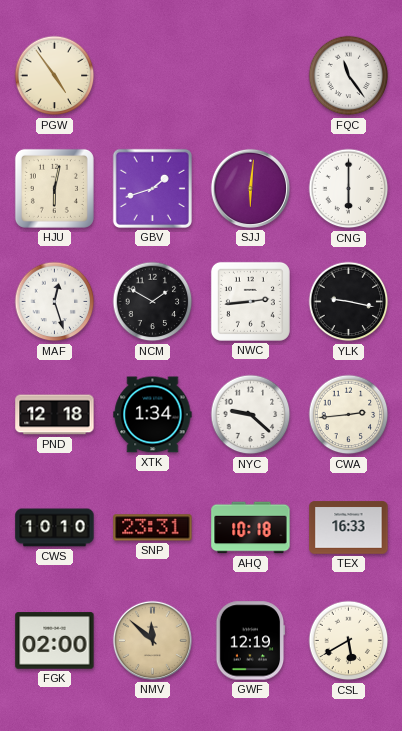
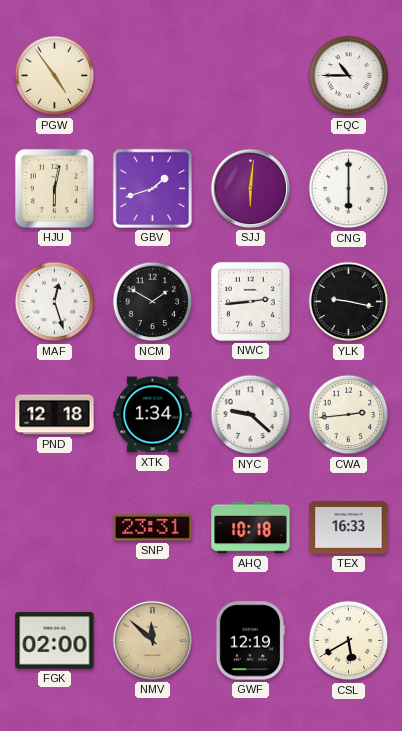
FQC: 11:24 -> 10:45
CWS: 10:10 -> none
